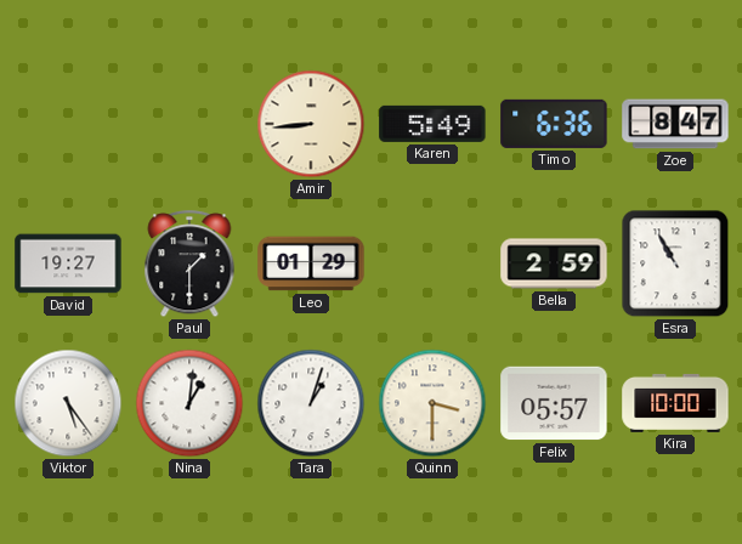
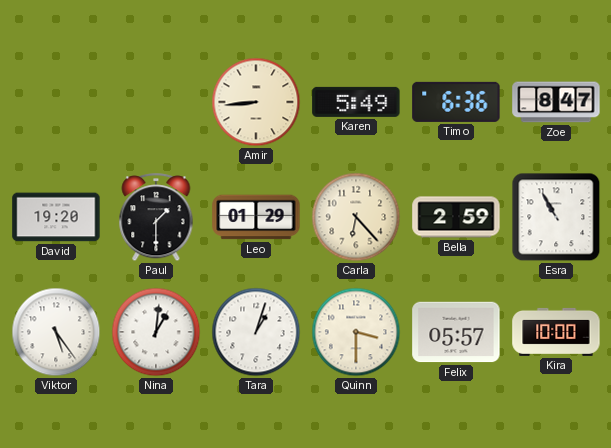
David: 19:27 -> 19:20
Carla: none -> 6:23
